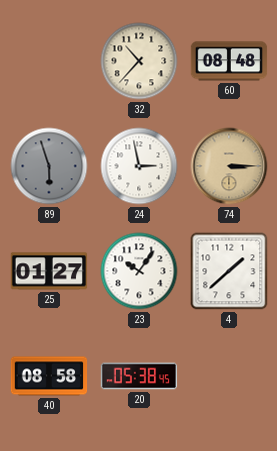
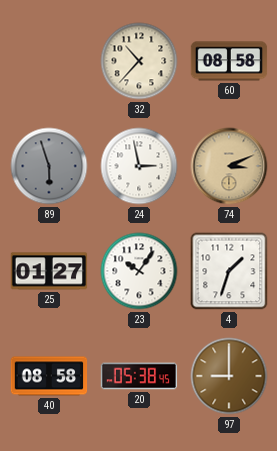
60: 08:48 -> 08:58
74: 3:15 -> 3:11
4: 1:38 -> 1:33
97: none -> 9:00
